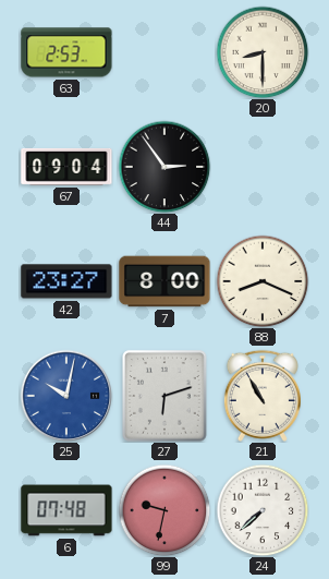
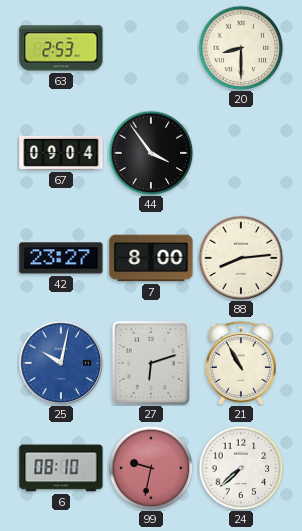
44: 2:54 -> 3:54
88: 8:19 -> 8:14
6: 07:48 -> 08:10
